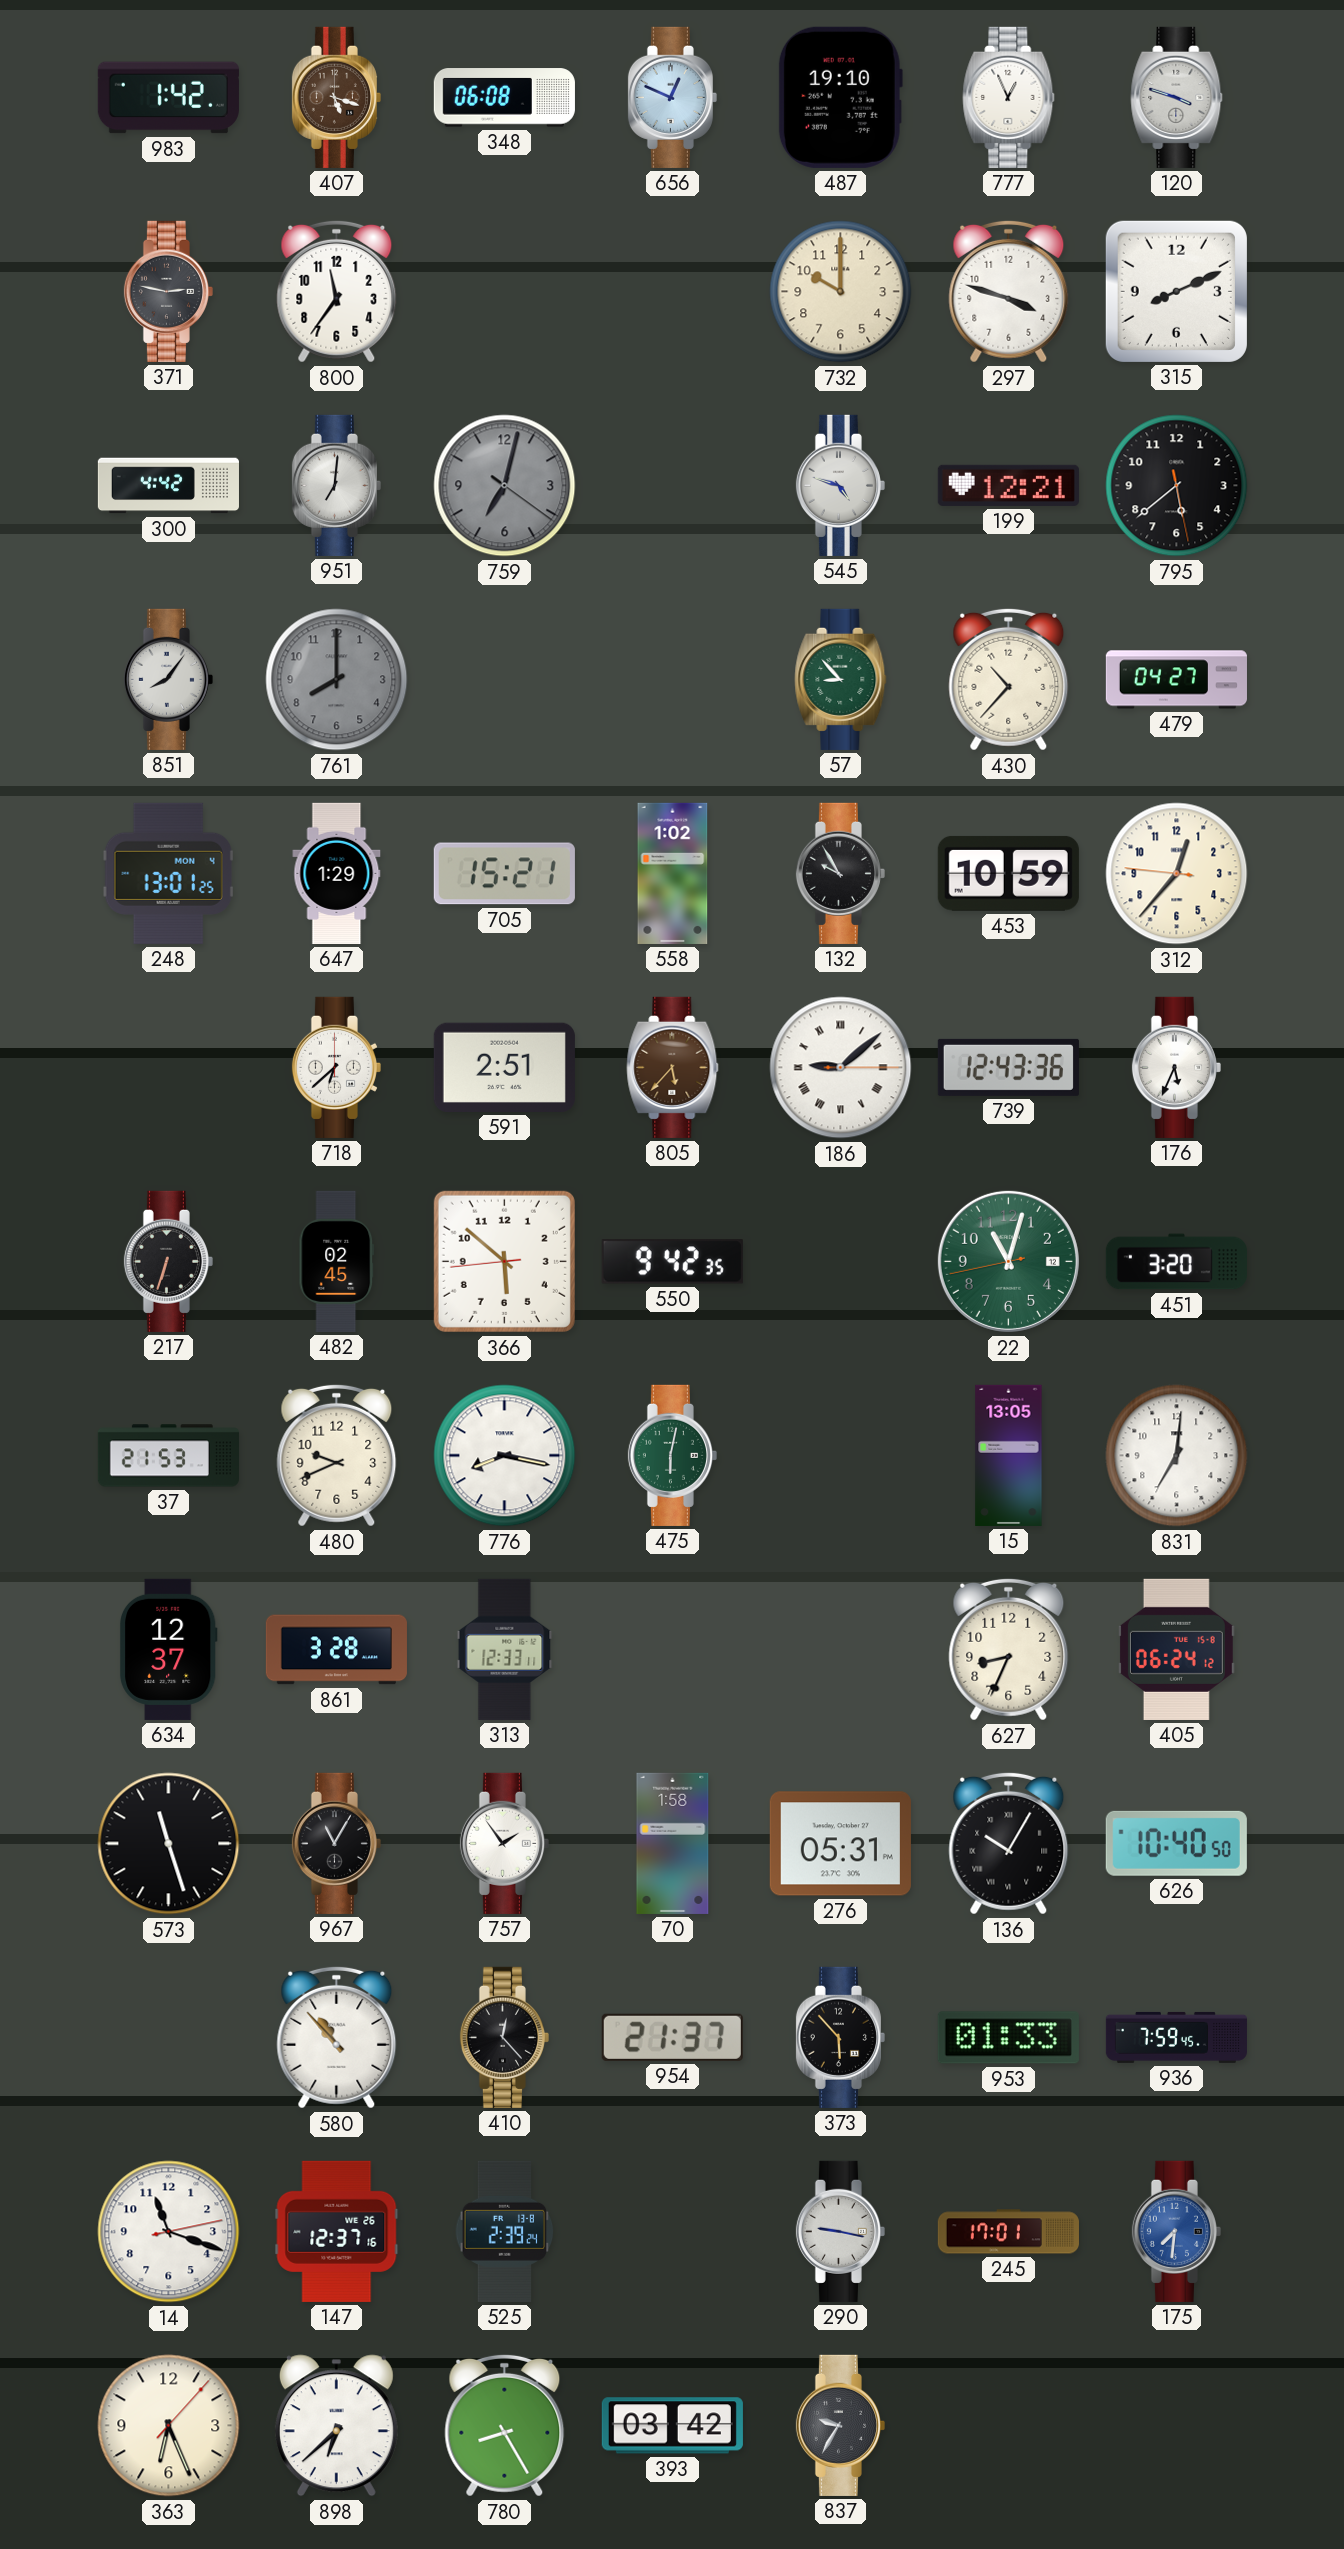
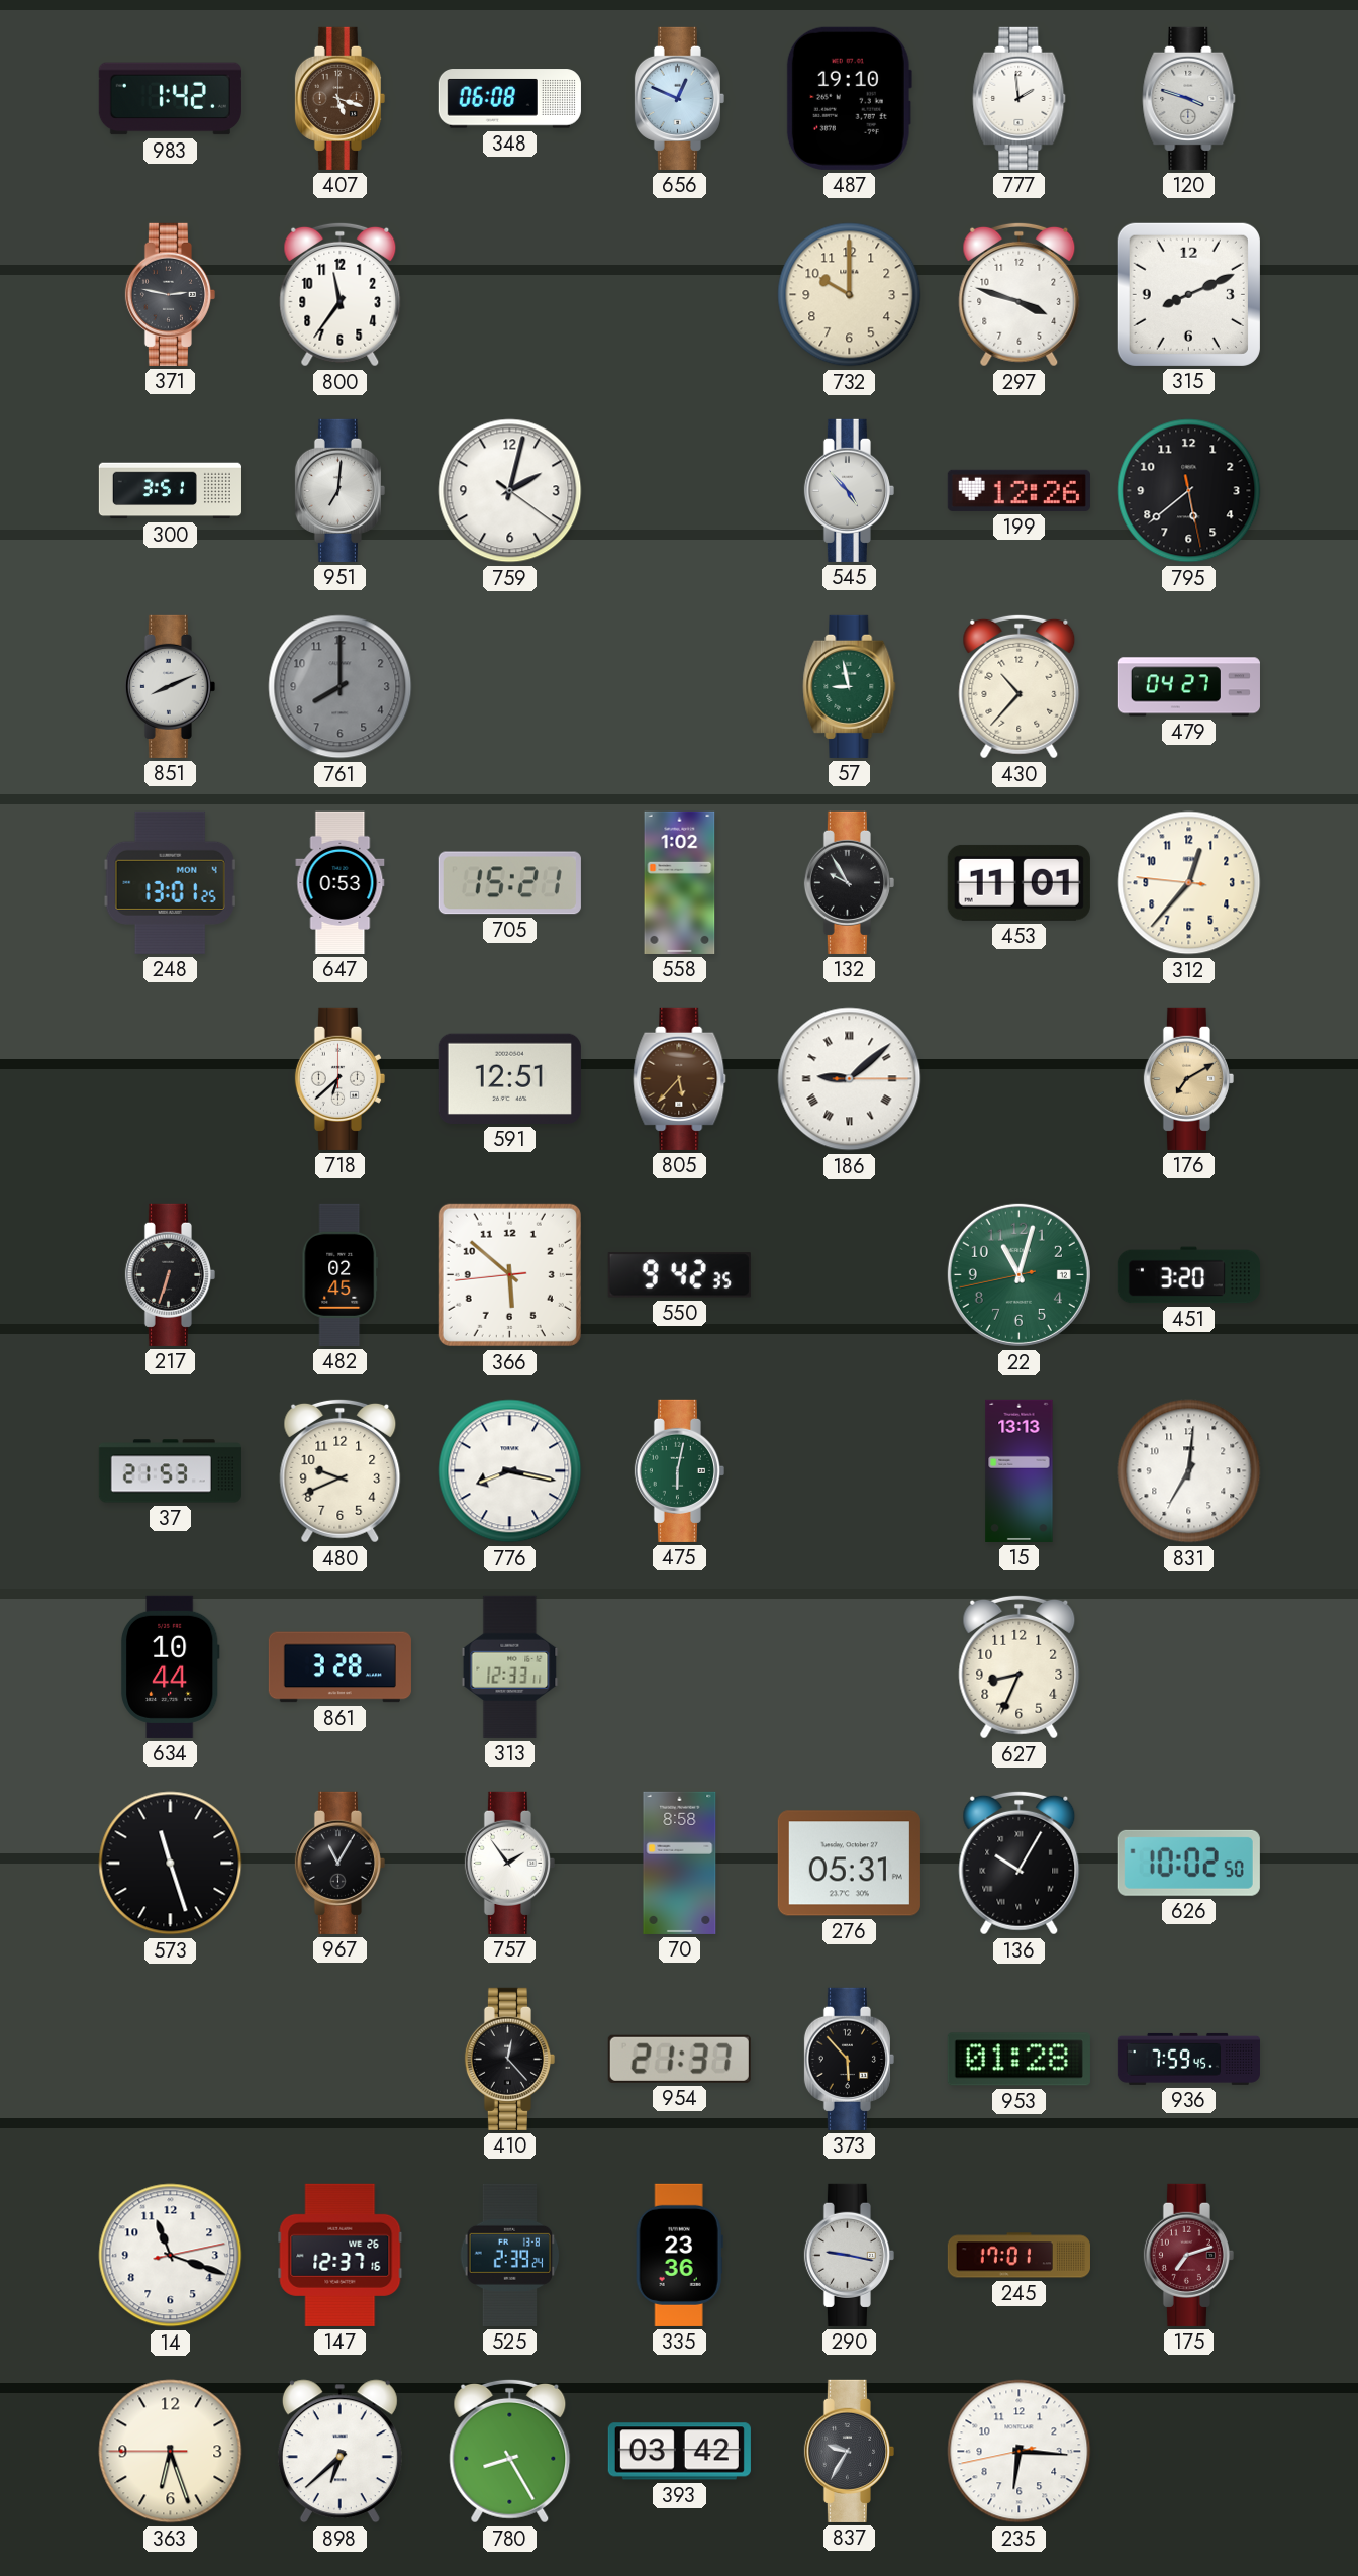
777: 12:56 -> 1:59
300: 4:42 -> 3:51
759: 7:02 -> 2:02
759 dial: grey -> white
545: 4:48 -> 4:53
199: 12:21 -> 12:26
851: 8:06 -> 8:11
57: 8:53 -> 8:58
647: 1:29 -> 0:53
453: 10:59 -> 11:01
591: 2:51 -> 12:51
739: 12:43 -> none
176: 5:34 -> 7:10
176 dial: white -> champagne
15: 13:05 -> 13:13
634: 12:37 -> 10:44
405: 06:24 -> none
70: 1:58 -> 8:58
626: 10:40 -> 10:02
580: 10:53 -> none
953: 01:33 -> 01:28
335: none -> 23:36
175: 7:31 -> 7:12
175 dial: blue -> burgundy
363: 6:26:07 -> 6:26:45
235: none -> 6:15
